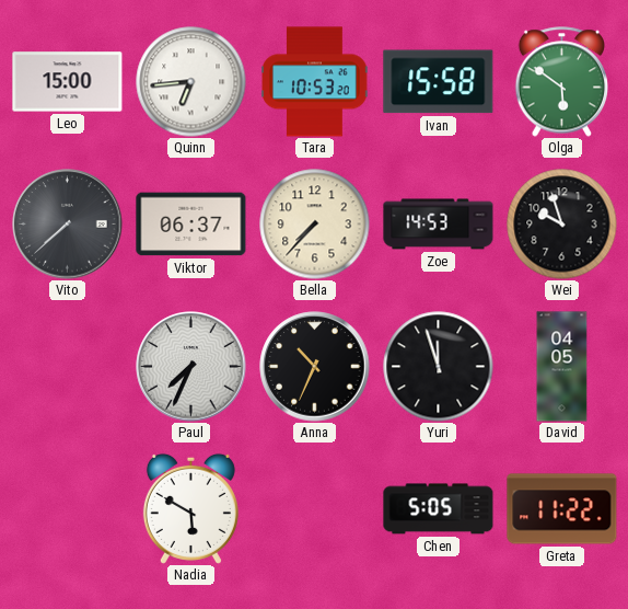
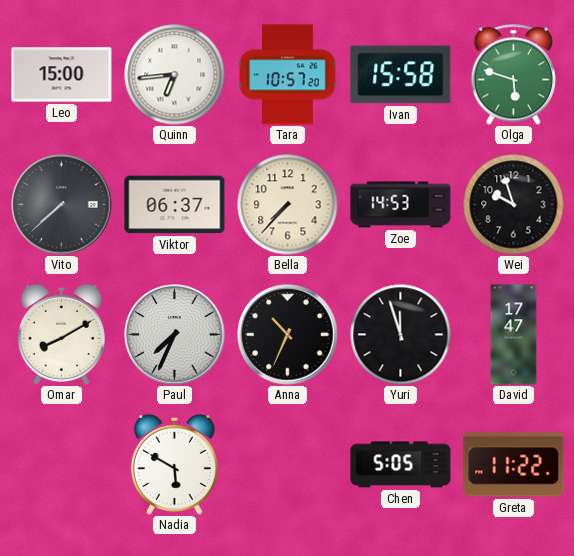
Tara: 10:53 -> 10:57
Olga: 5:51 -> 5:48
Omar: none -> 8:10
David: 04:05 -> 17:47
